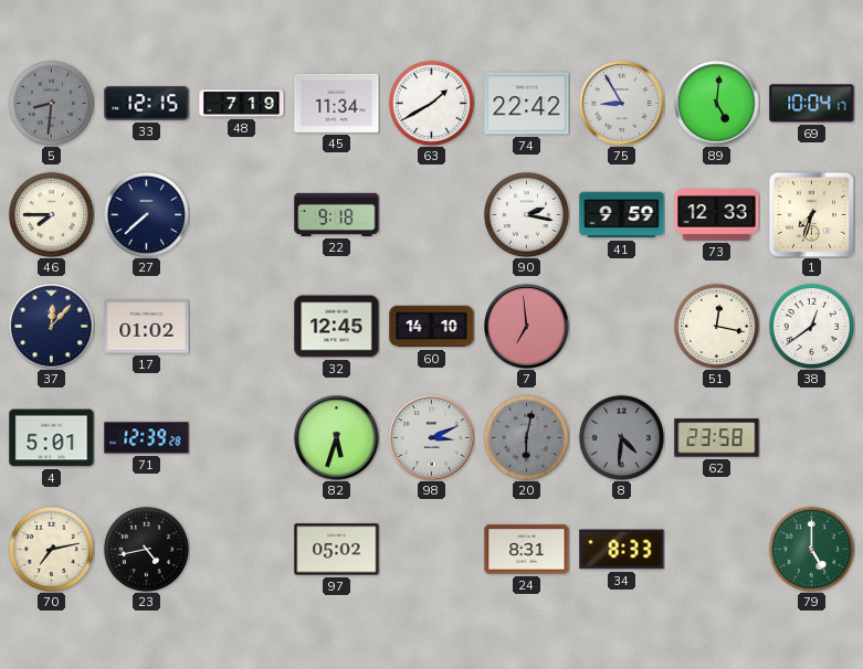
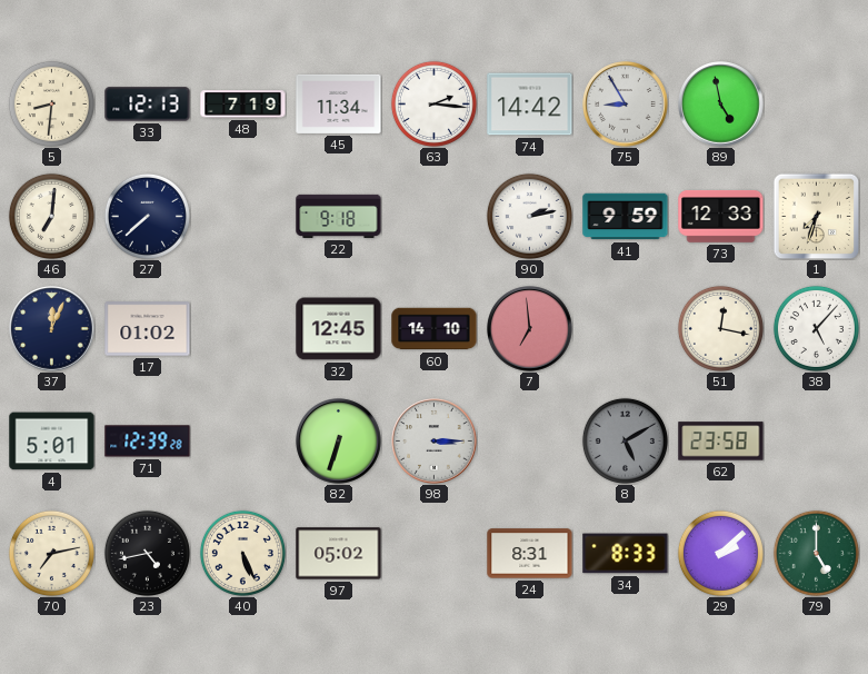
5 dial: grey -> cream
33: 12:15 -> 12:13
63: 1:40 -> 2:16
74: 22:42 -> 14:42
89: 5:01 -> 4:58
69: 10:04 -> none
46: 7:45 -> 7:01
90: 2:17 -> 2:13
37: 12:07 -> 12:04
38: 12:39 -> 5:07
82: 5:33 -> 6:33
98: 3:11 -> 3:15
20: 6:02 -> none
8: 4:31 -> 5:10
40: none -> 5:26
29: none -> 2:08
